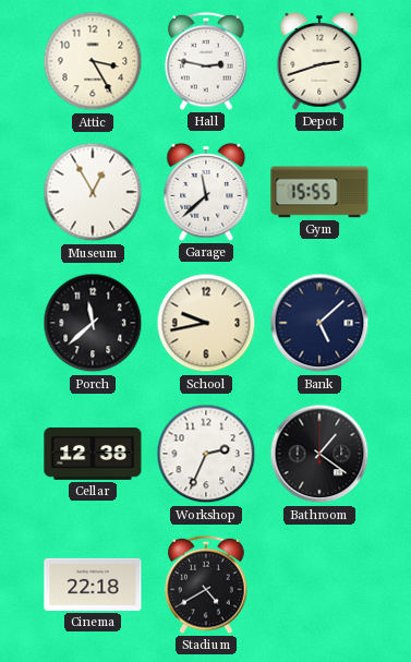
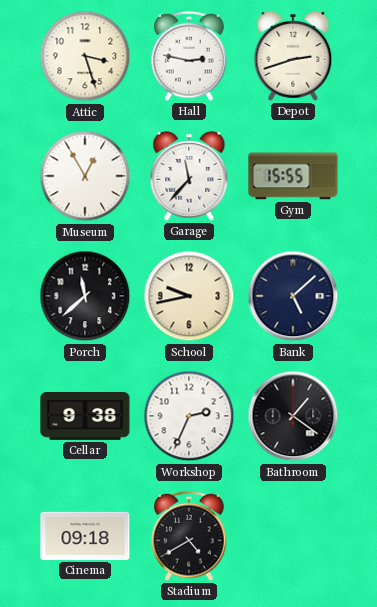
Attic: 3:25 -> 3:27
Garage: 11:38 -> 11:37
Cellar: 12:38 -> 9:38
Cinema: 22:18 -> 09:18
